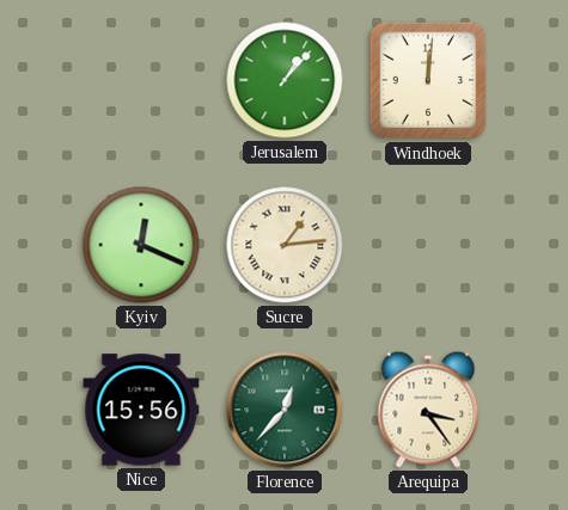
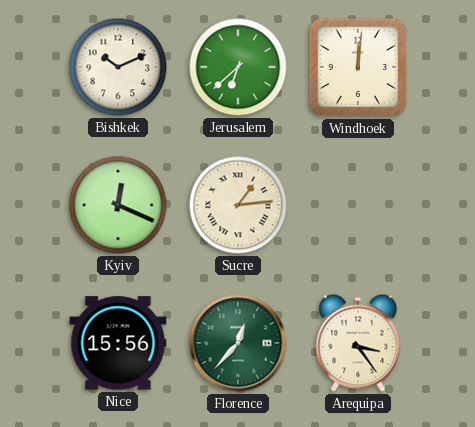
Bishkek: none -> 10:11
Jerusalem: 1:07 -> 6:38
